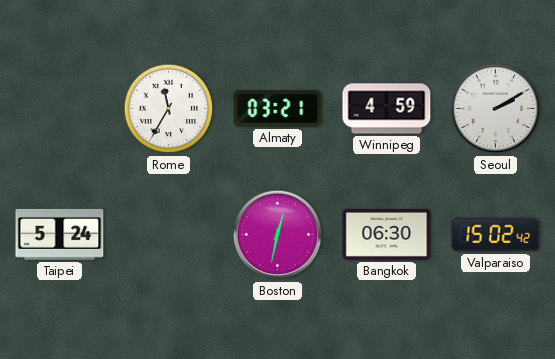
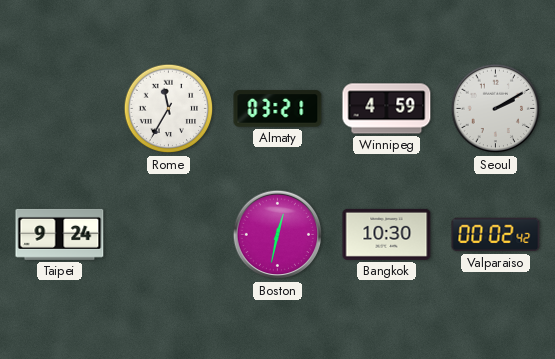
Taipei: 5:24 -> 9:24
Bangkok: 06:30 -> 10:30
Valparaiso: 15:02 -> 00:02
